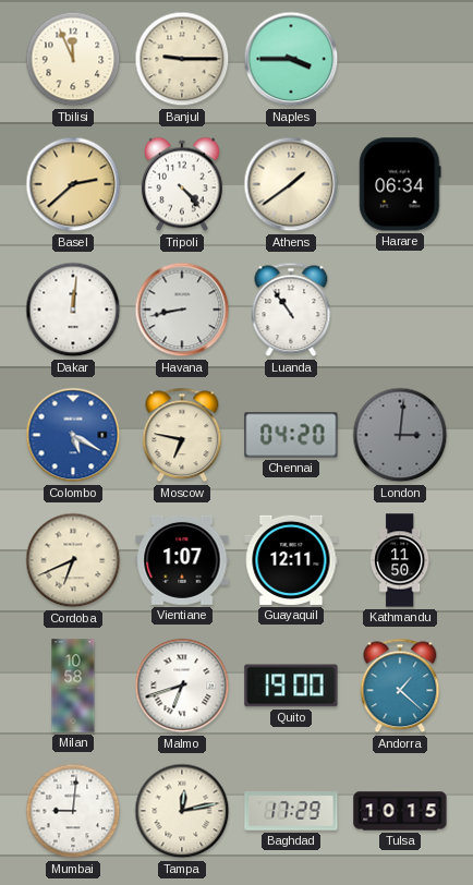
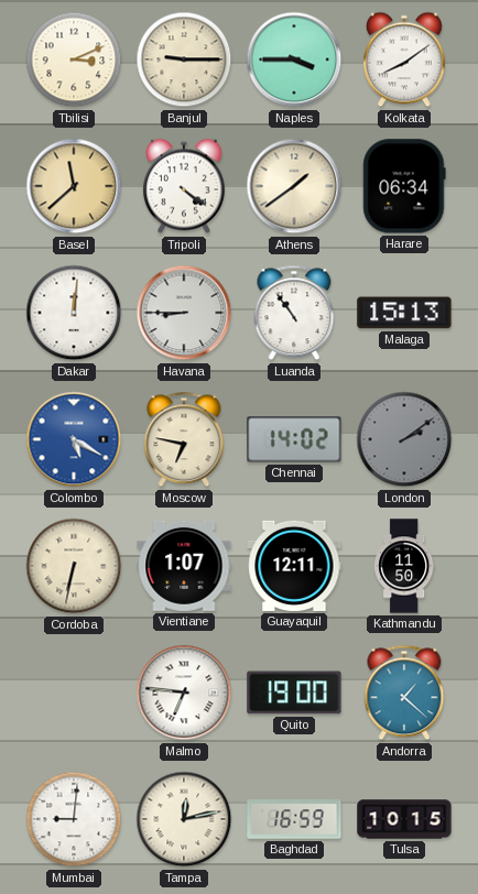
Tbilisi: 11:56 -> 3:11
Kolkata: none -> 8:09
Basel: 2:38 -> 11:38
Tripoli: 4:23 -> 4:21
Havana: 8:43 -> 8:45
Malaga: none -> 15:13
Chennai: 04:20 -> 14:02
London: 3:01 -> 2:09
Cordoba: 6:41 -> 6:32
Milan: 10:58 -> none
Malmo: 6:42 -> 6:46
Baghdad: 17:29 -> 16:59
